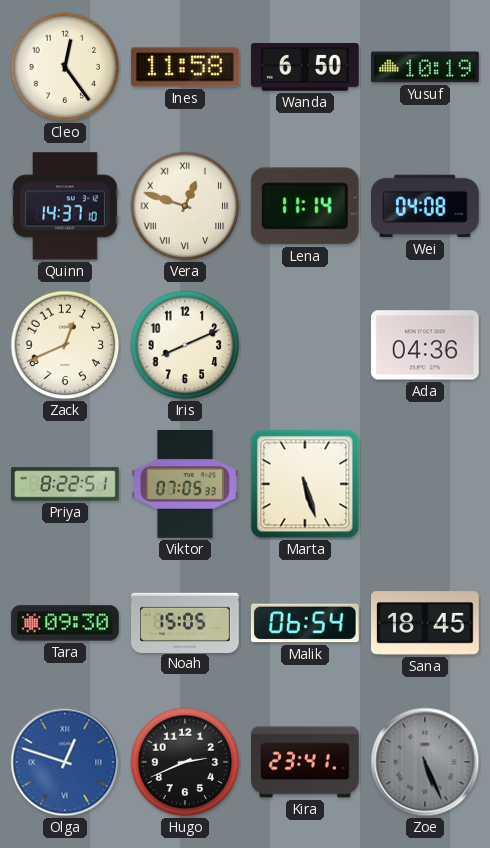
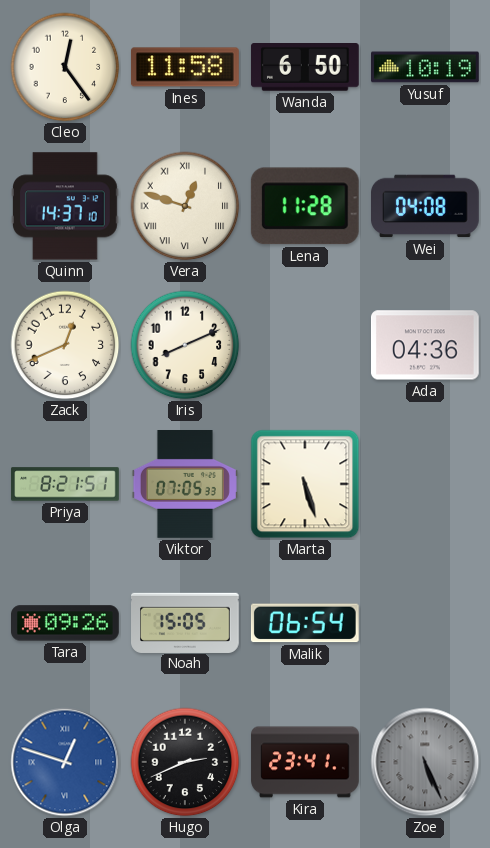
Lena: 11:14 -> 11:28
Priya: 8:22 -> 8:21
Tara: 09:30 -> 09:26
Sana: 18:45 -> none
